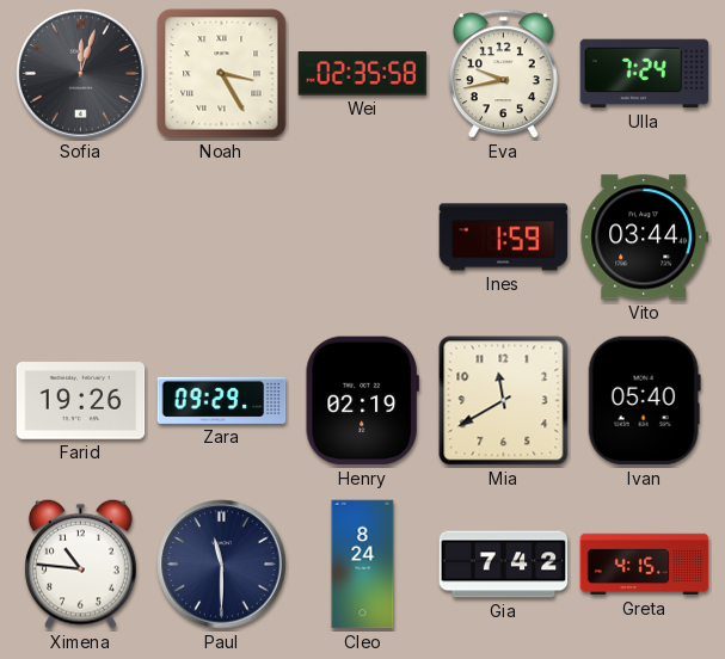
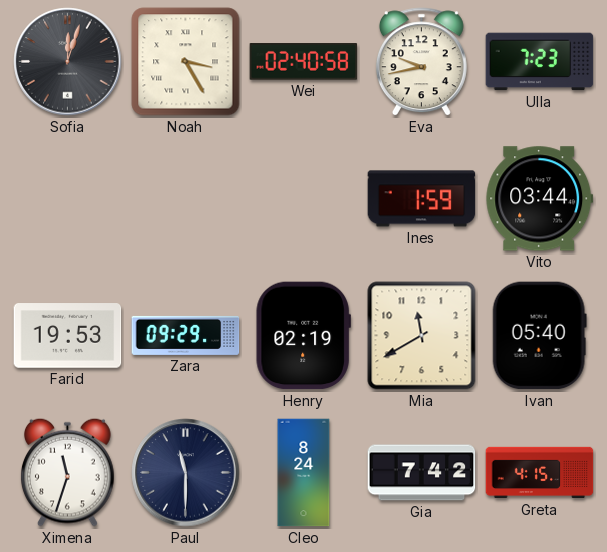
Wei: 02:35 -> 02:40
Ulla: 7:24 -> 7:23
Farid: 19:26 -> 19:53
Ximena: 10:46 -> 11:33
